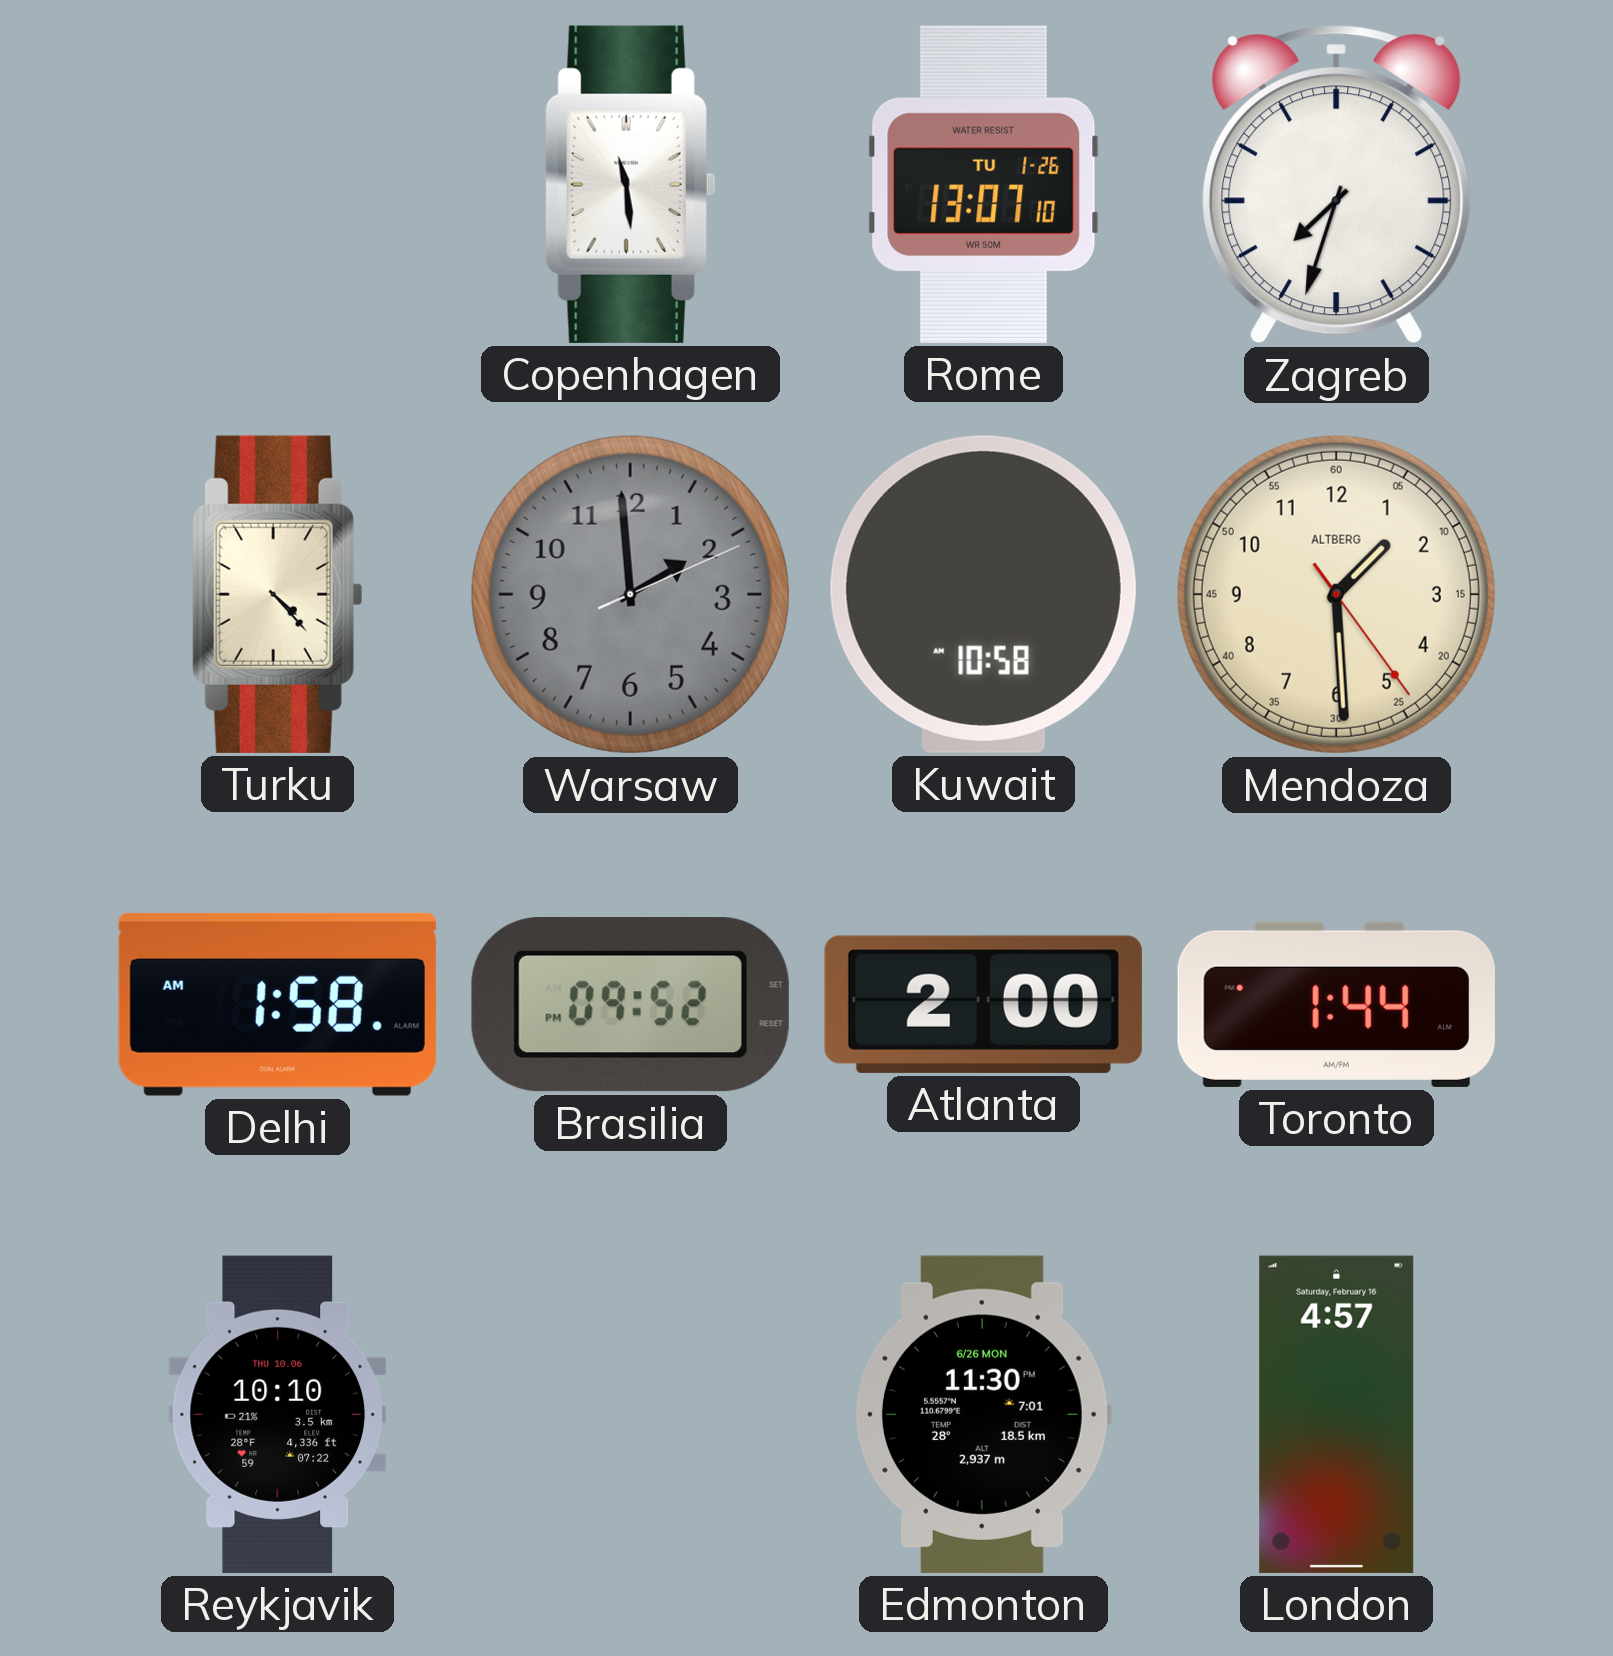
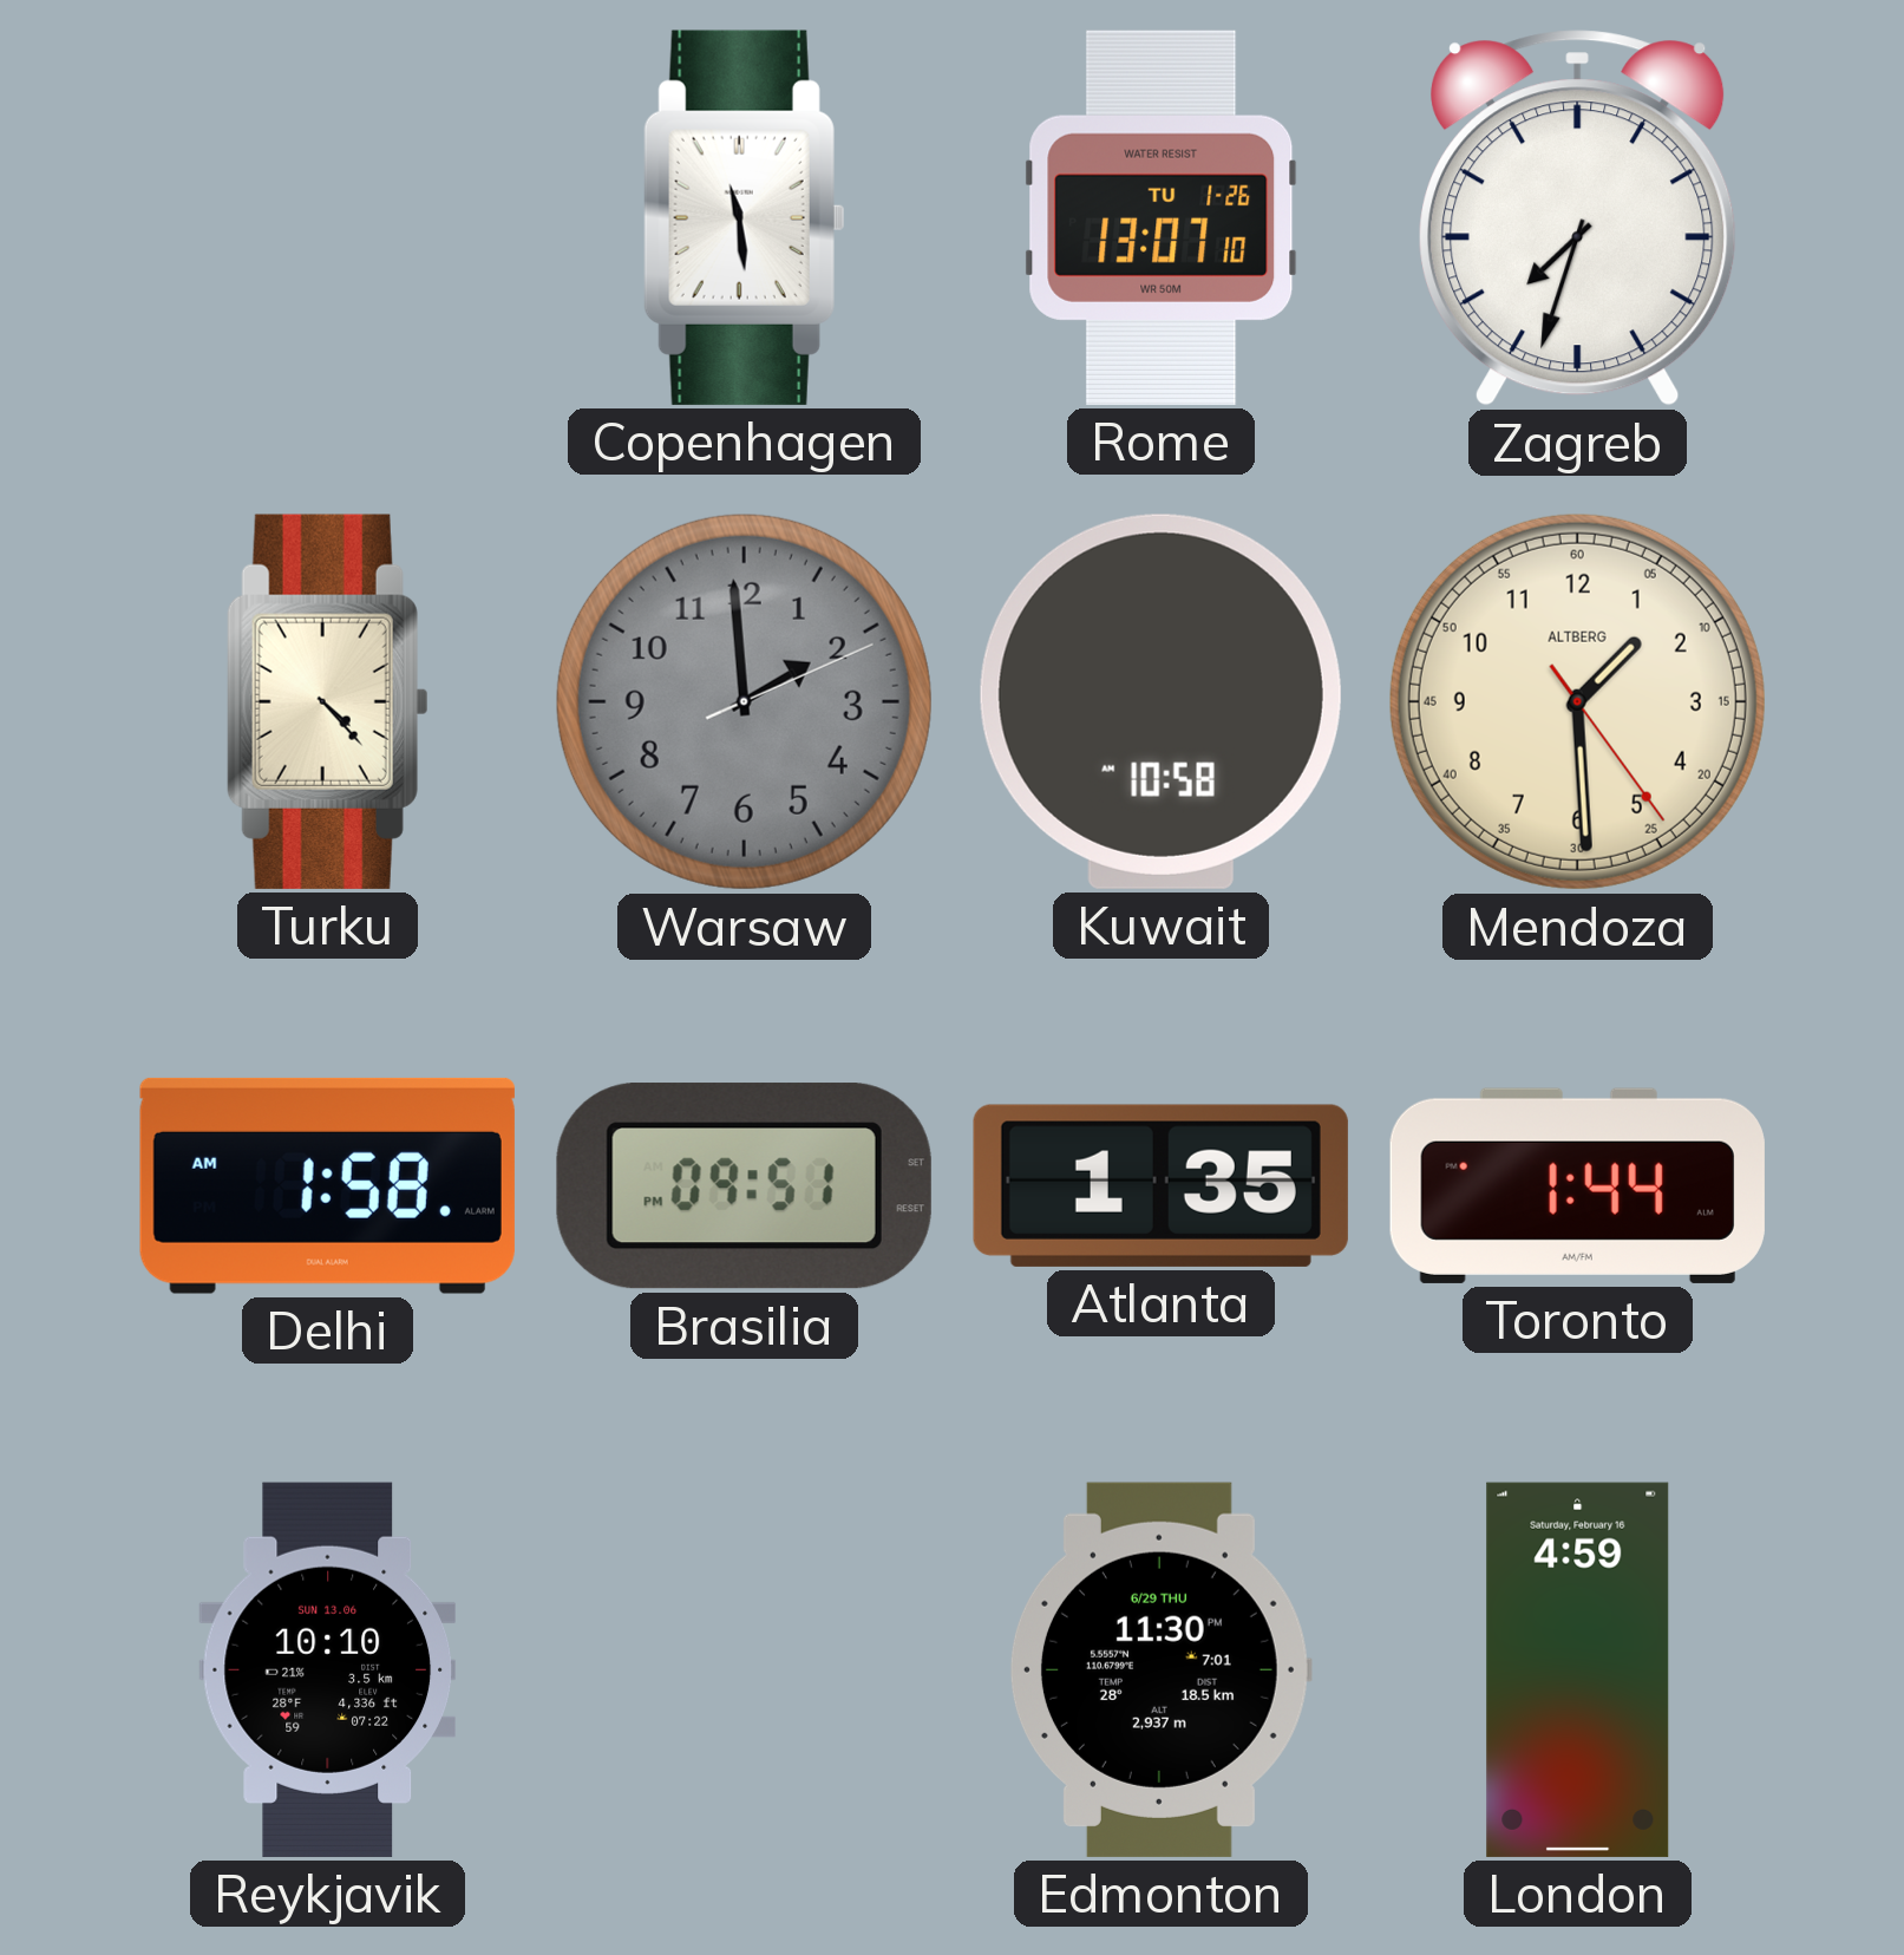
Brasilia: 09:52 -> 09:51
Atlanta: 2:00 -> 1:35
Reykjavik date: THU 10.06 -> SUN 13.06
Edmonton date: 6/26 MON -> 6/29 THU
London: 4:57 -> 4:59
